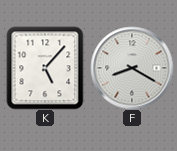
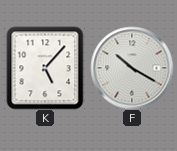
F: 8:20 -> 10:20
